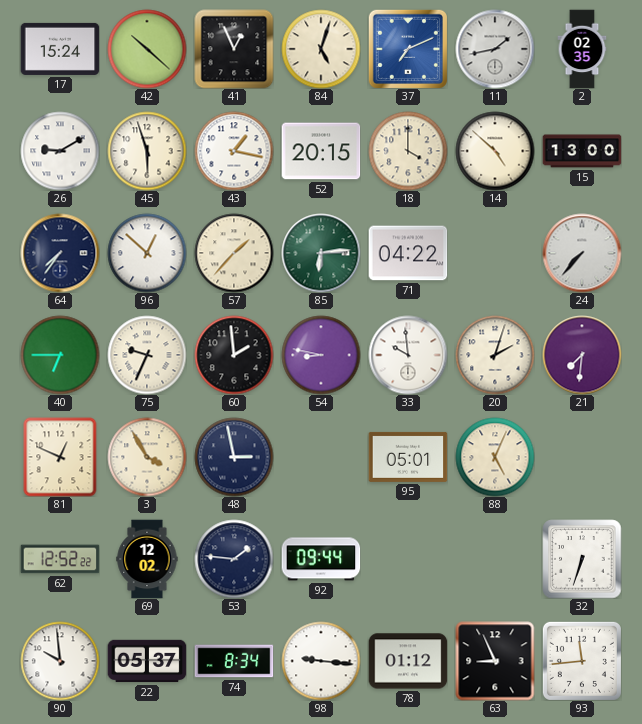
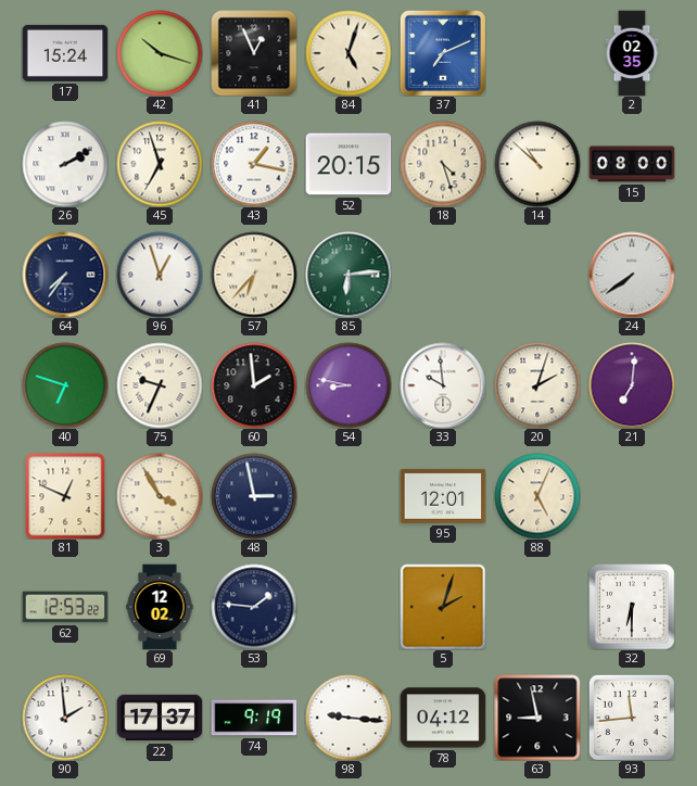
42: 10:22 -> 10:18
11: 1:43 -> none
26: 9:10 -> 2:10
45: 5:57 -> 6:57
18: 4:00 -> 4:27
14: 4:52 -> 10:52
15: 13:00 -> 08:00
96: 12:52 -> 12:57
57: 1:37 -> 6:37
71: 04:22 -> none
24: 7:37 -> 7:39
40: 6:45 -> 6:48
21: 7:31 -> 7:01
95: 05:01 -> 12:01
62: 12:52 -> 12:53
92: 09:44 -> none
5: none -> 2:03
32: 6:33 -> 6:30
90: 9:59 -> 1:59
22: 05:37 -> 17:37
74: 8:34 -> 9:19
78: 01:12 -> 04:12
63: 8:56 -> 8:58
